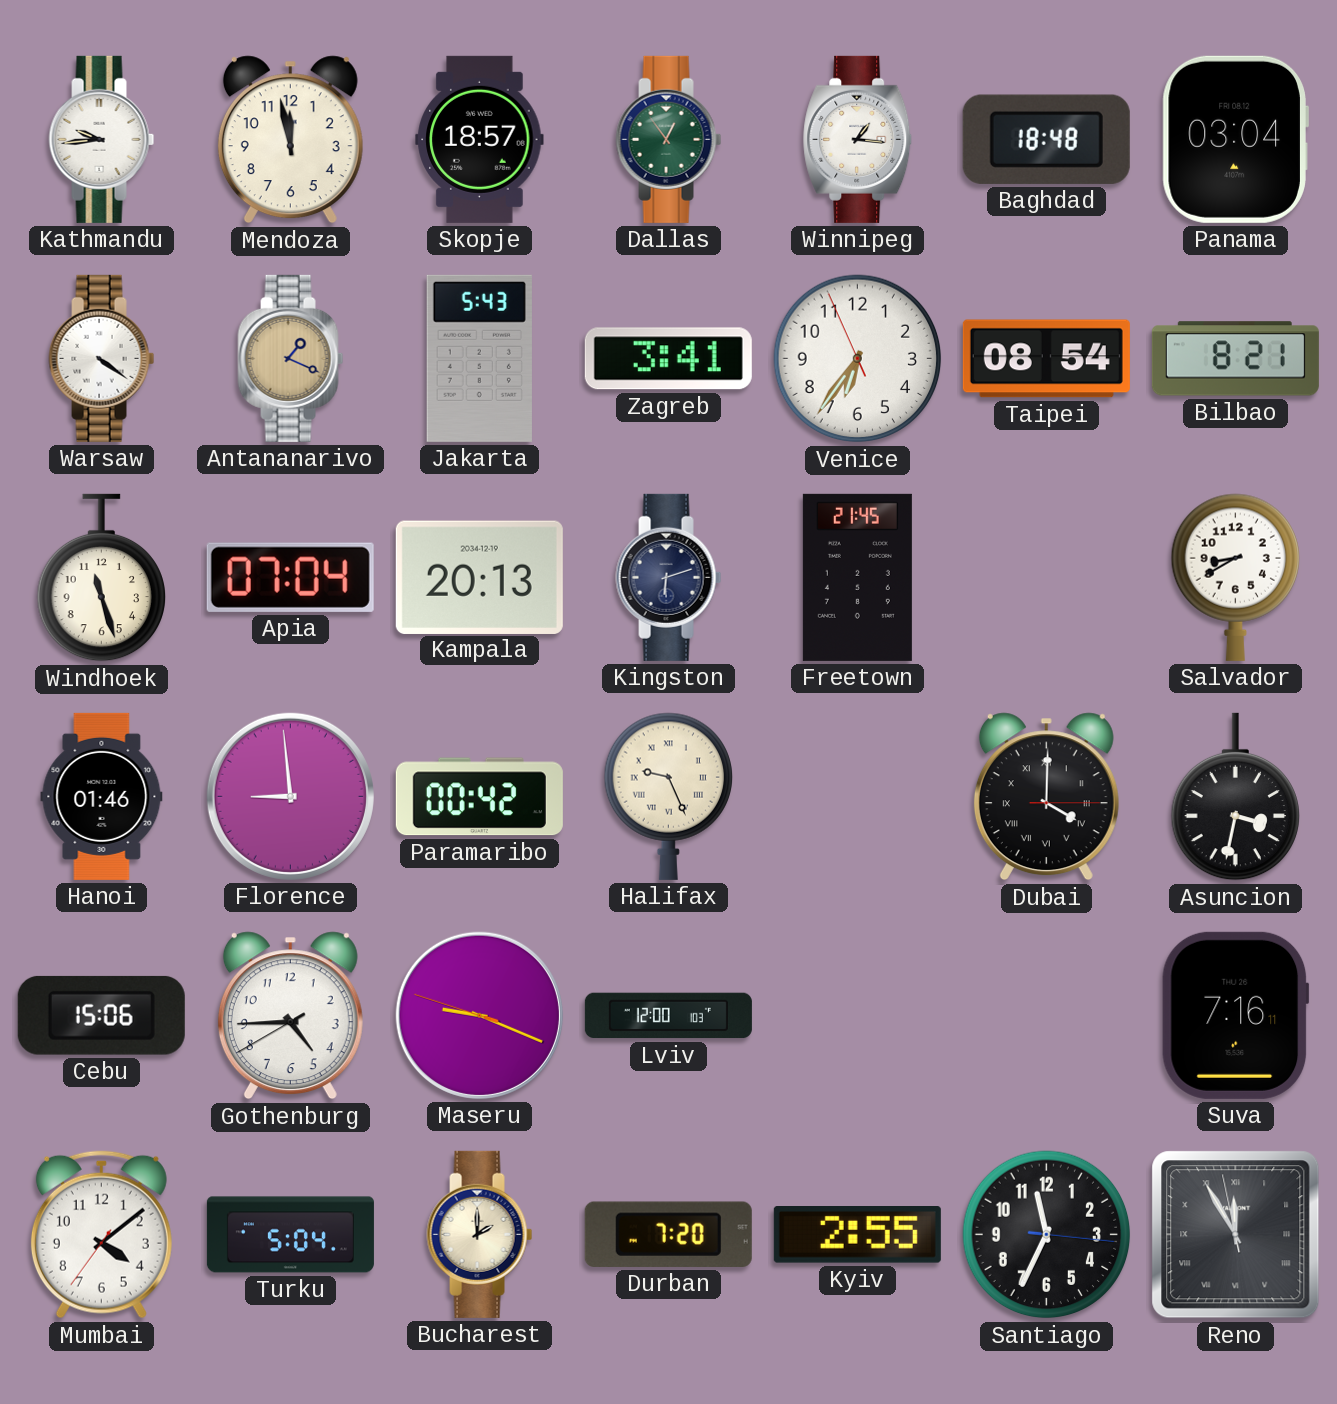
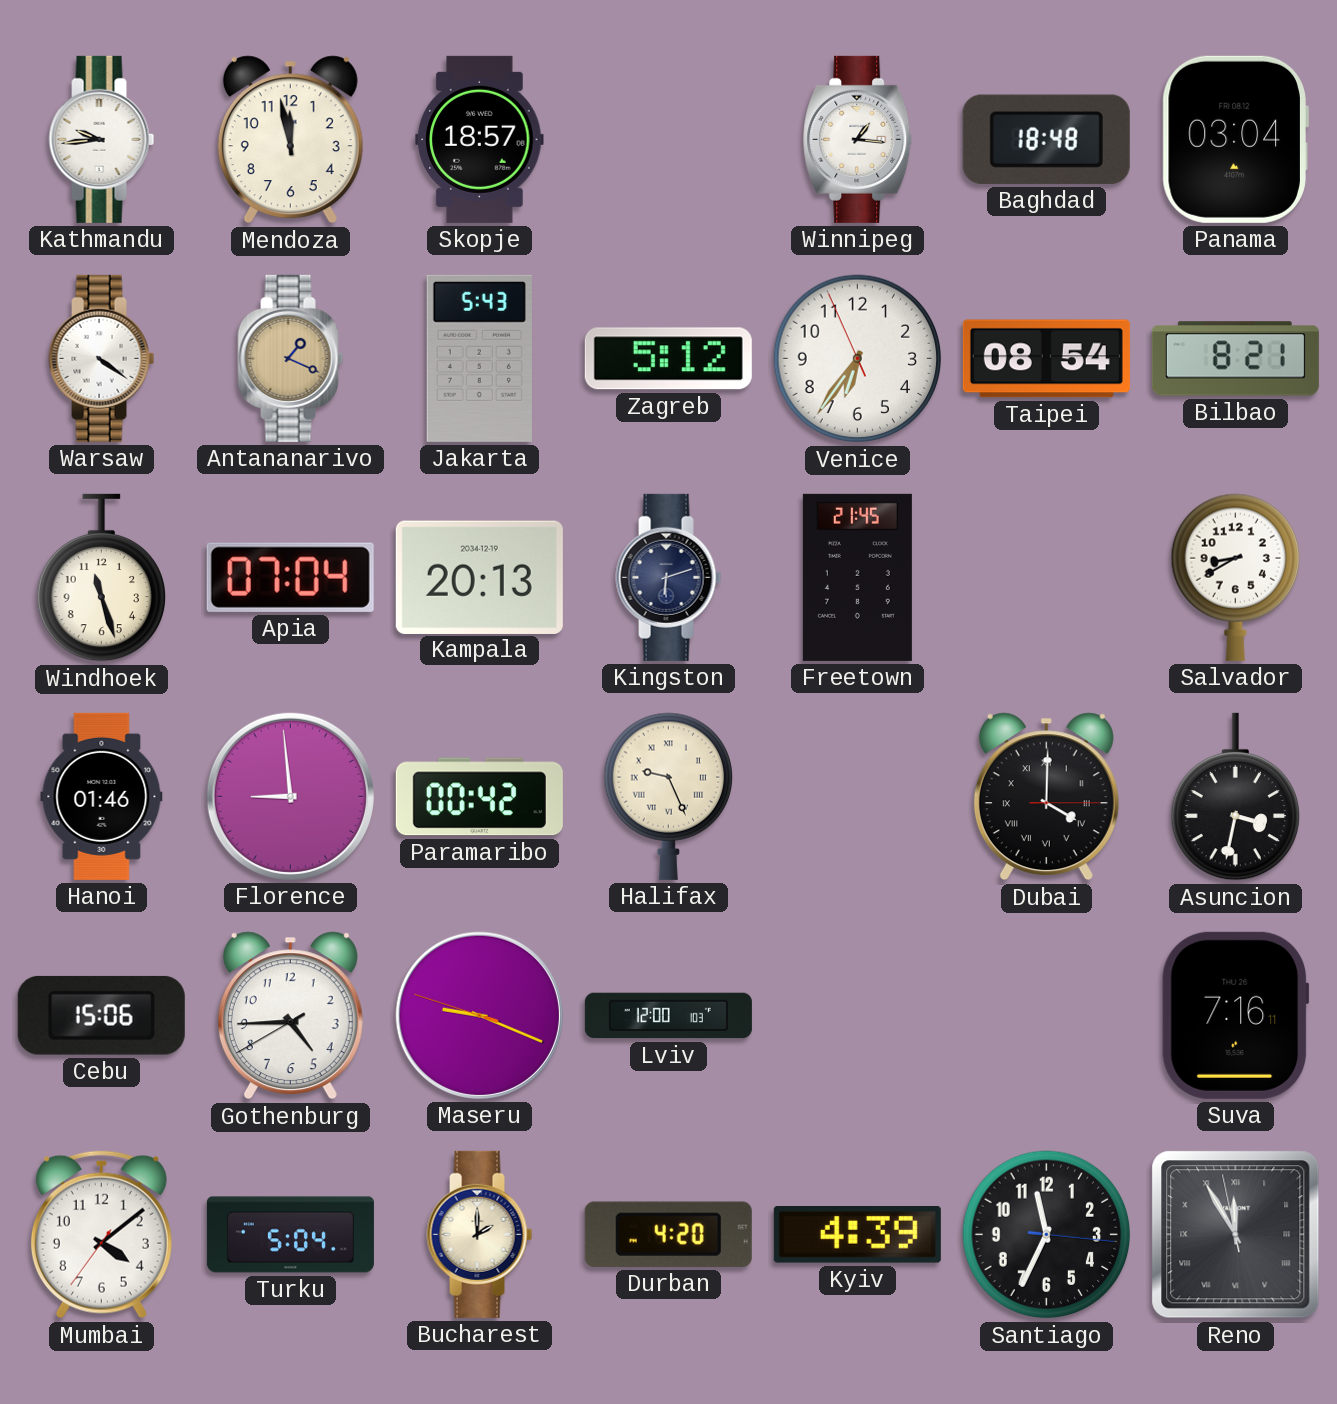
Dallas: 12:54 -> none
Zagreb: 3:41 -> 5:12
Durban: 7:20 -> 4:20
Kyiv: 2:55 -> 4:39
